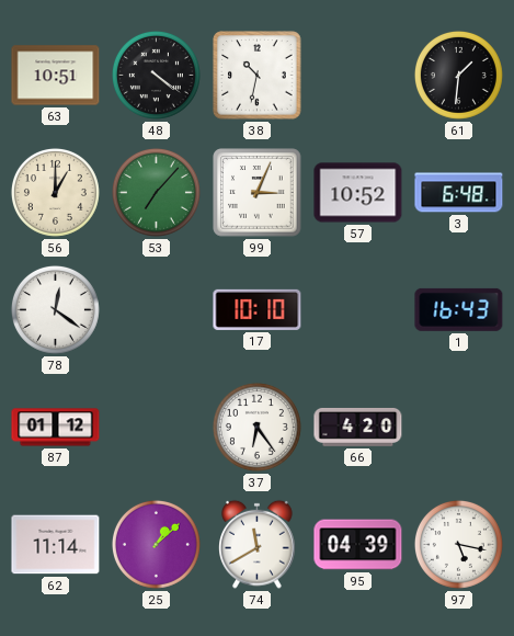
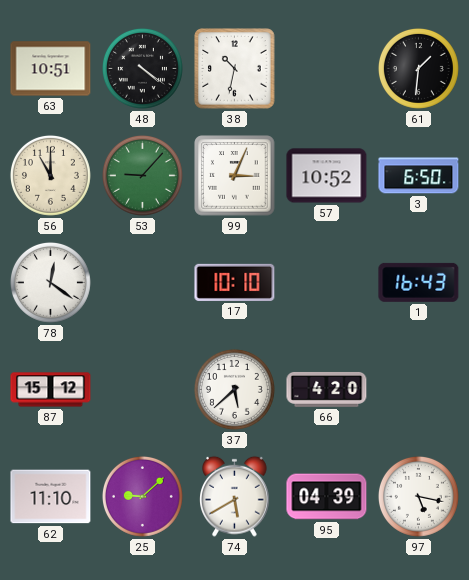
56: 1:00 -> 11:00
53: 7:07 -> 9:07
3: 6:48 -> 6:50
87: 01:12 -> 15:12
37: 6:24 -> 5:38
62: 11:14 -> 11:10
25: 1:08 -> 9:08
74: 11:40 -> 5:40
